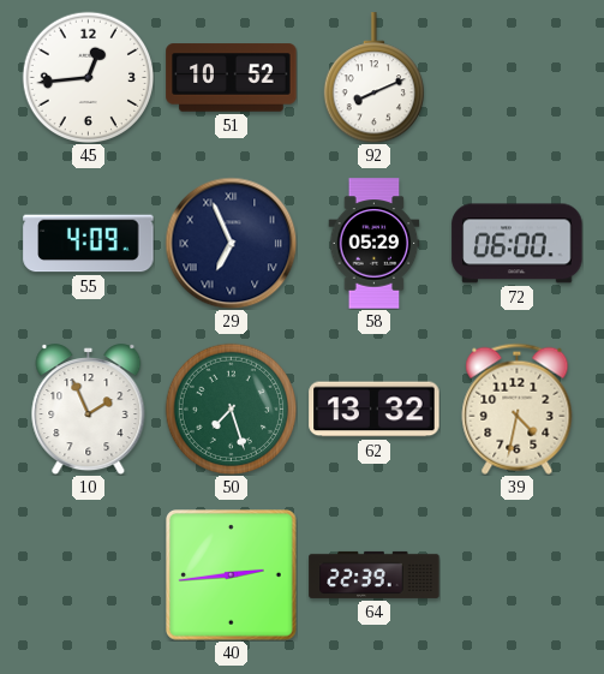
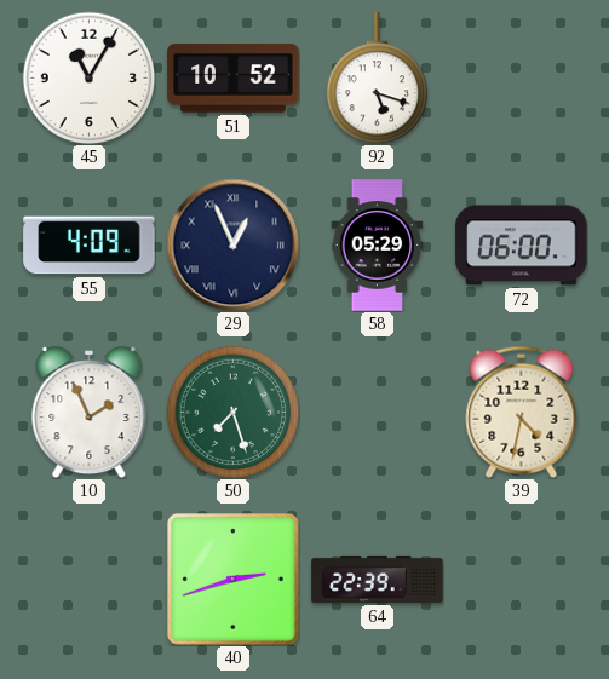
45: 12:44 -> 11:05
92: 8:11 -> 5:18
29: 6:56 -> 12:56
62: 13:32 -> none
40: 2:44 -> 2:42
